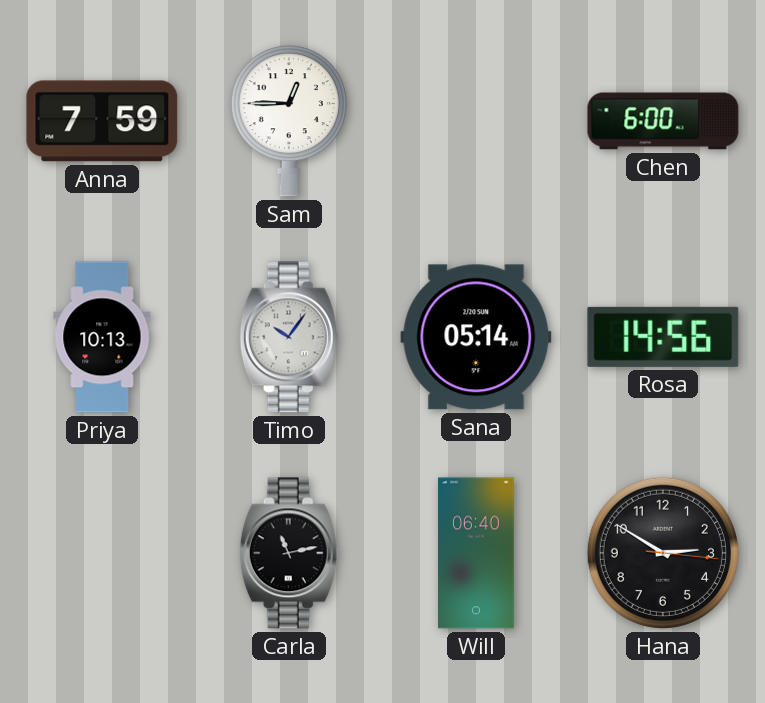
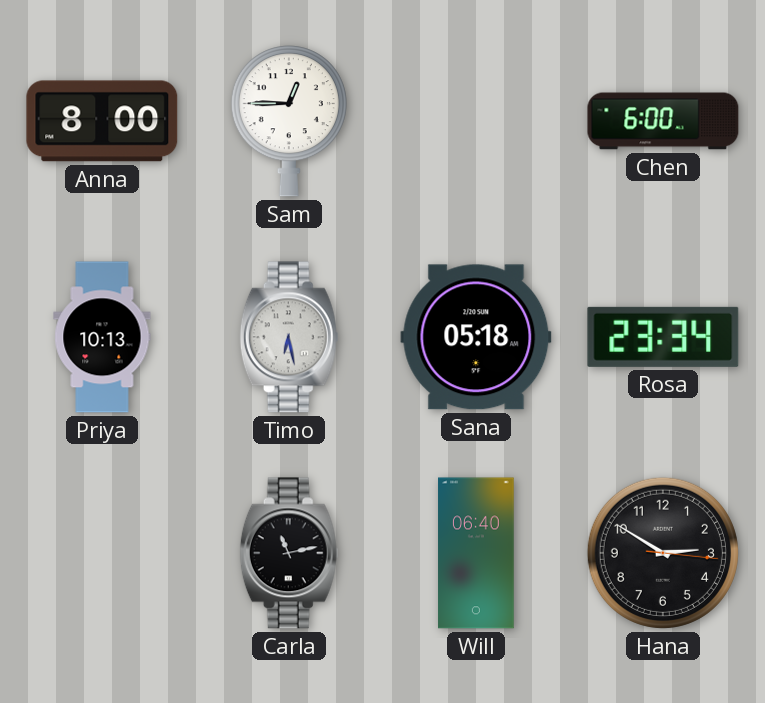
Anna: 7:59 -> 8:00
Timo: 10:06 -> 6:28
Sana: 05:14 -> 05:18
Rosa: 14:56 -> 23:34
